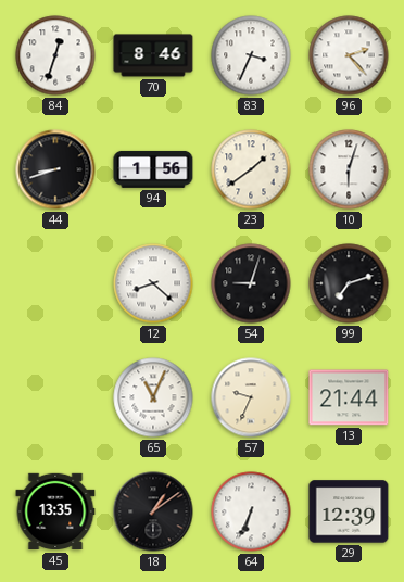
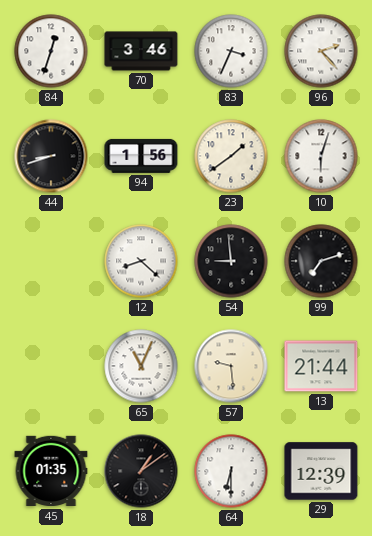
70: 8:46 -> 3:46
54: 9:03 -> 8:59
57: 9:34 -> 9:29
45: 13:35 -> 01:35
64: 6:34 -> 6:30
